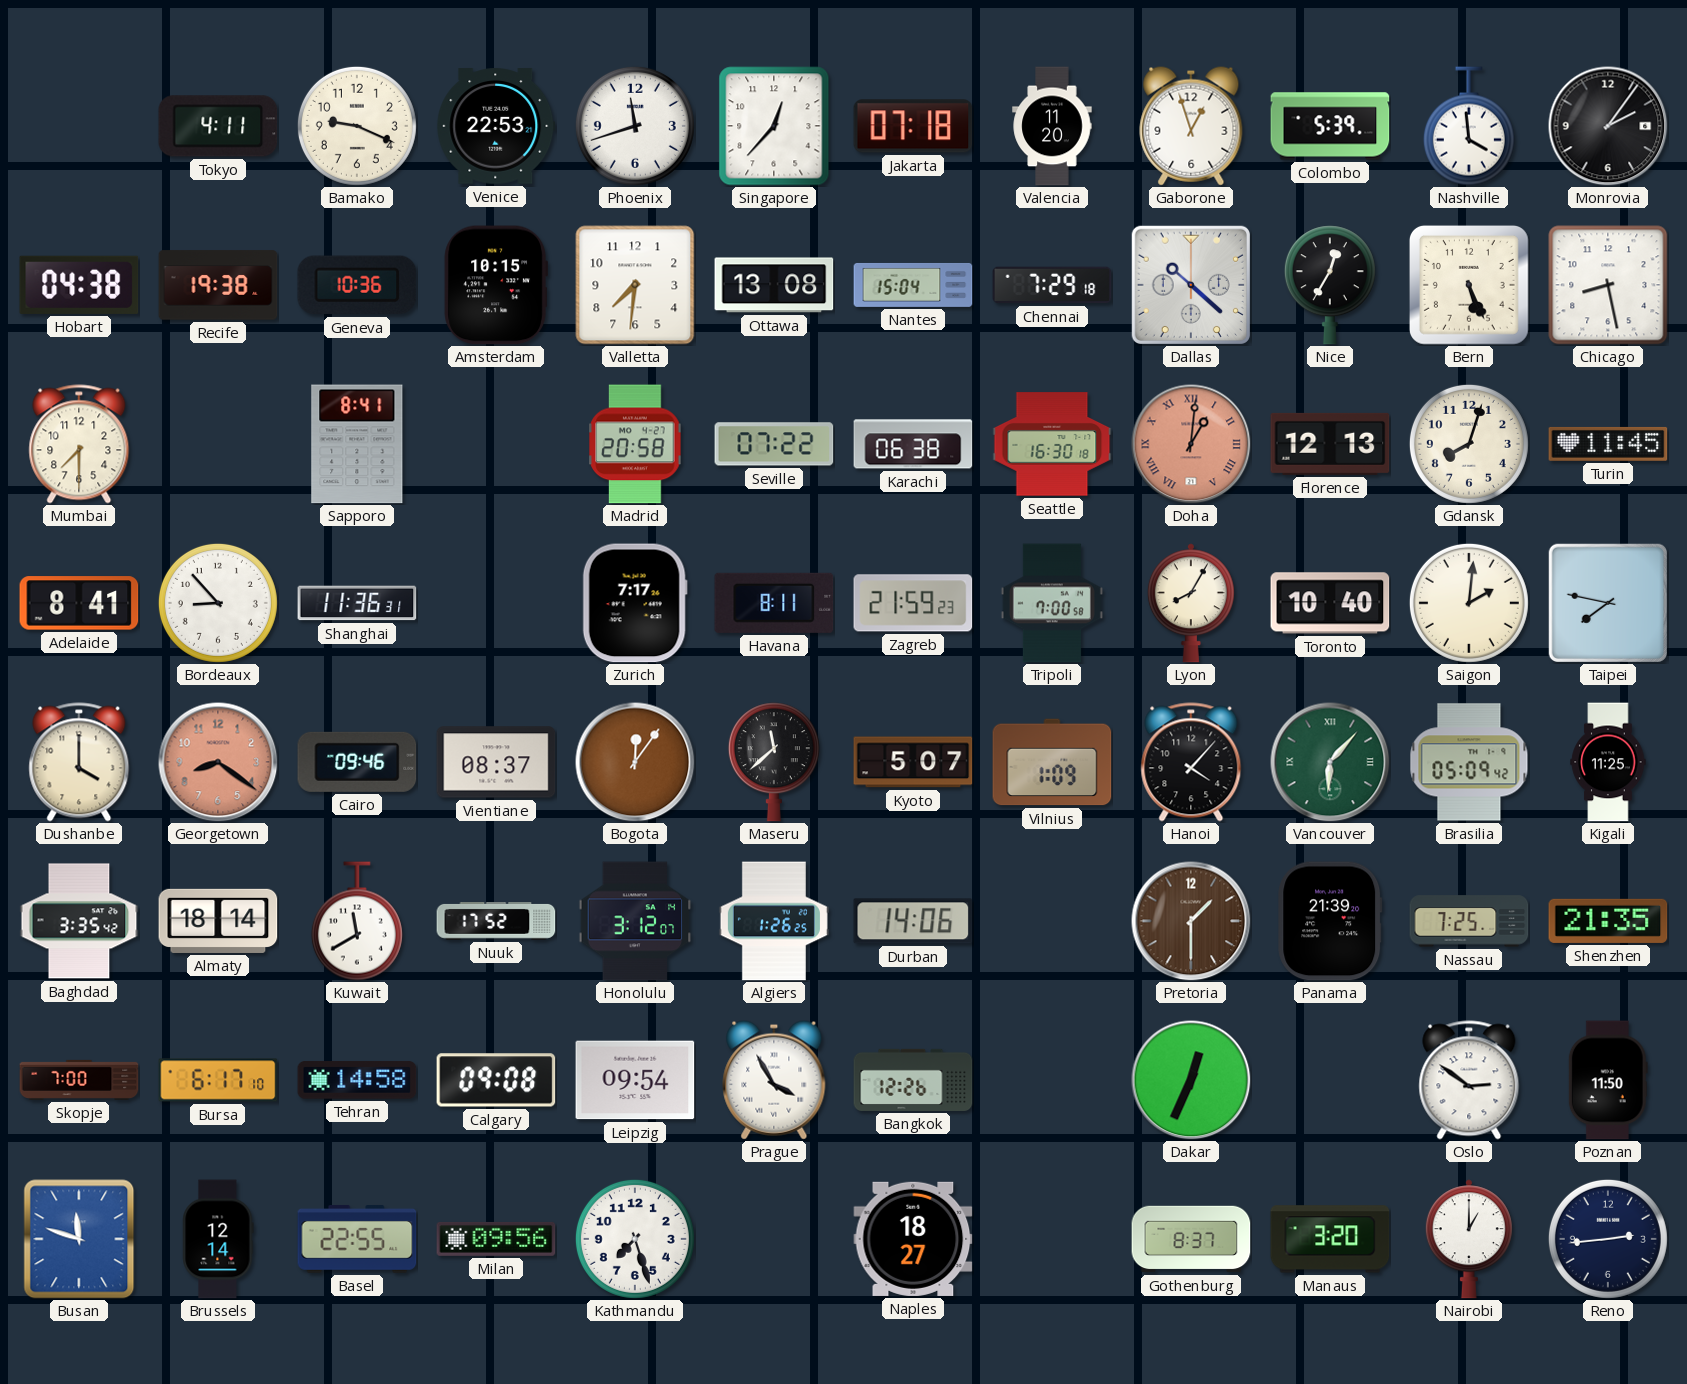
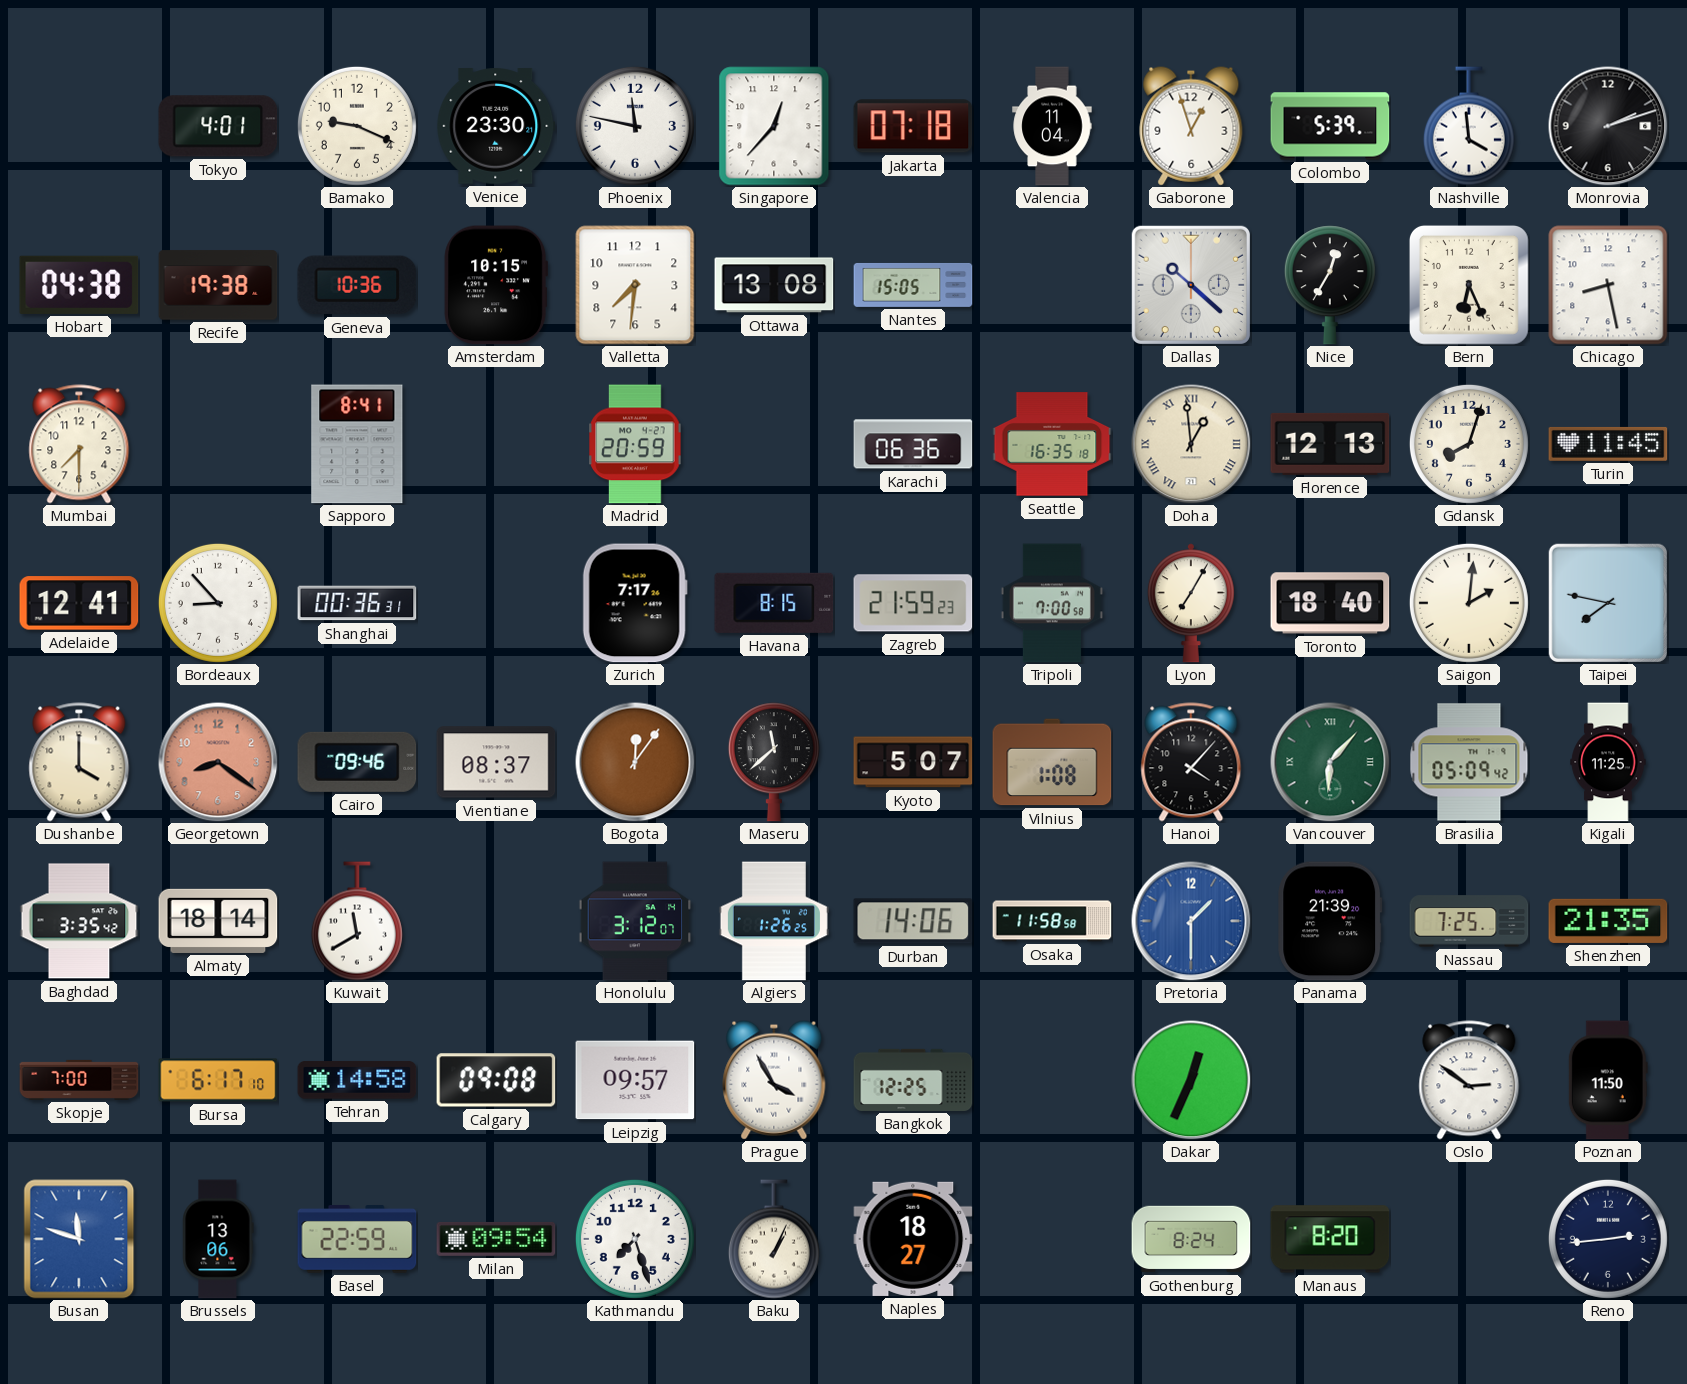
Tokyo: 4:11 -> 4:01
Venice: 22:53 -> 23:30
Phoenix: 11:42 -> 11:47
Valencia: 11:20 -> 11:04
Monrovia: 2:06 -> 2:12
Nantes: 15:04 -> 15:05
Chennai: 7:29 -> none
Bern: 5:26 -> 6:26
Madrid: 20:58 -> 20:59
Seville: 07:22 -> none
Karachi: 06:38 -> 06:36
Seattle: 16:30 -> 16:35
Doha: 1:01 -> 12:59
Doha dial: salmon -> cream
Adelaide: 8:41 -> 12:41
Shanghai: 11:36 -> 00:36
Havana: 8:11 -> 8:15
Lyon: 8:05 -> 7:05
Toronto: 10:40 -> 18:40
Vilnius: 1:09 -> 1:08
Nuuk: 17:52 -> none
Osaka: none -> 11:58
Pretoria dial: brown -> blue
Leipzig: 09:54 -> 09:57
Bangkok: 12:26 -> 12:25
Brussels: 12:14 -> 13:06
Basel: 22:55 -> 22:59
Milan: 09:56 -> 09:54
Baku: none -> 1:04
Gothenburg: 8:37 -> 8:24
Manaus: 3:20 -> 8:20
Nairobi: 1:00 -> none
